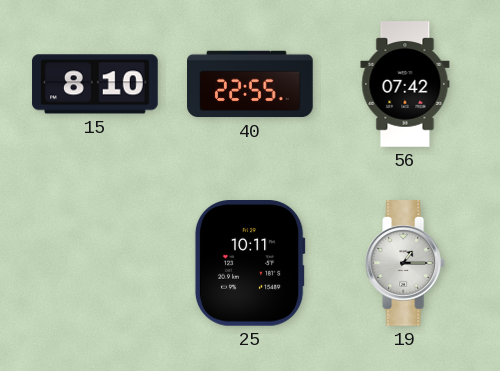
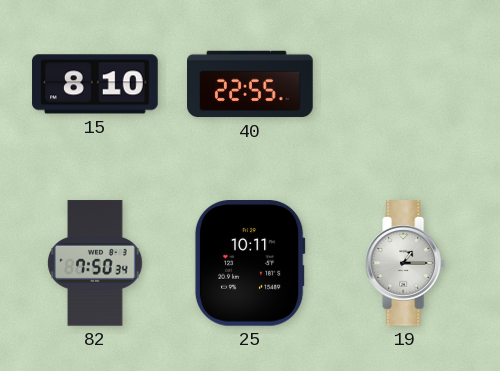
56: 07:42 -> none
82: none -> 7:50
